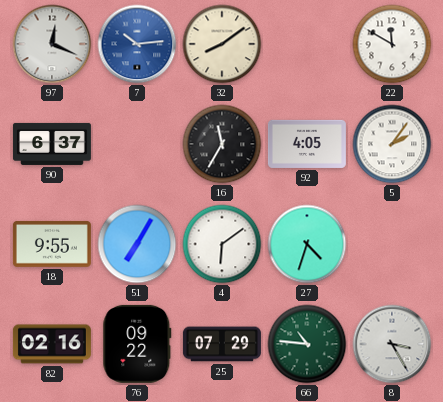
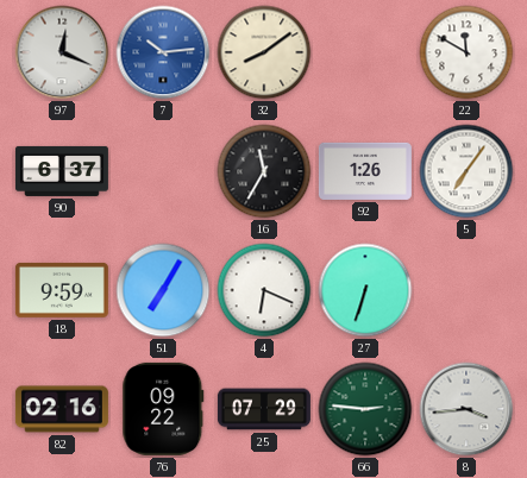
92: 4:05 -> 1:26
5: 2:06 -> 7:06
18: 9:55 -> 9:59
4: 6:09 -> 6:19
27: 4:33 -> 6:33
66: 10:46 -> 2:46
8: 3:25 -> 3:44
